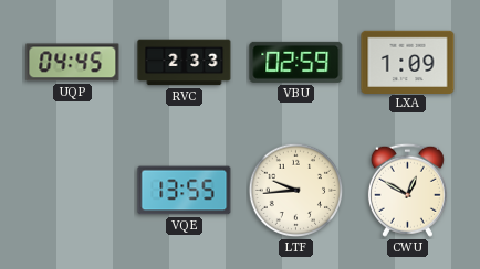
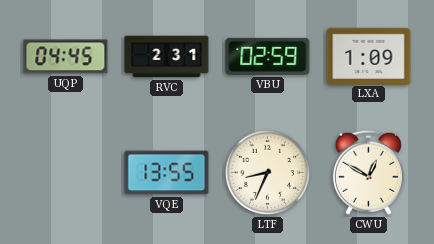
RVC: 2:33 -> 2:31
LTF: 9:44 -> 8:34
